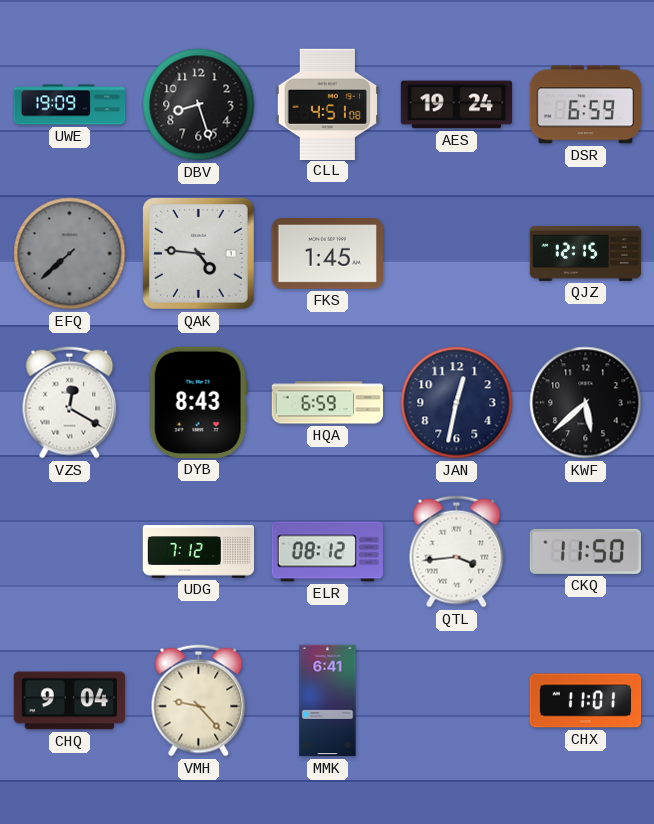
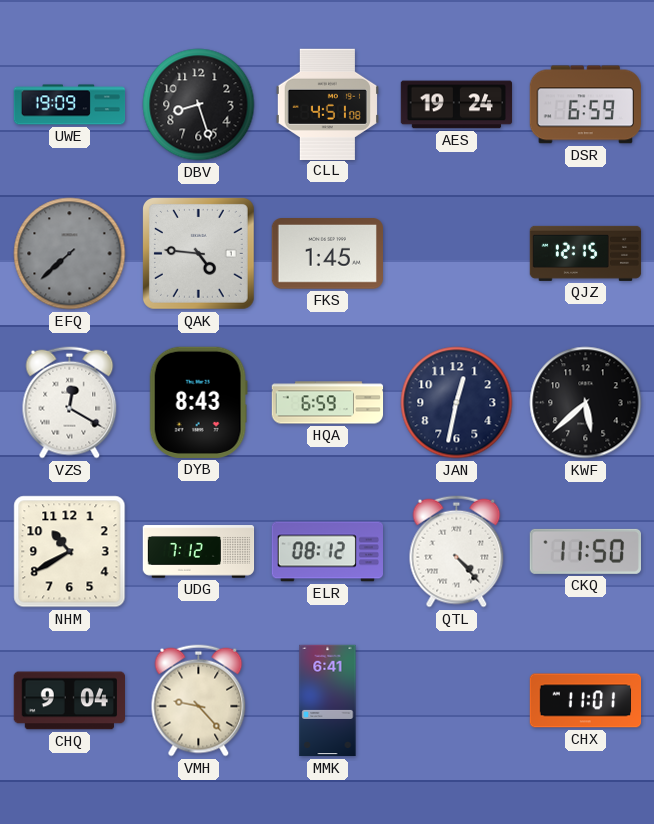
NHM: none -> 10:40
QTL: 3:44 -> 4:23
